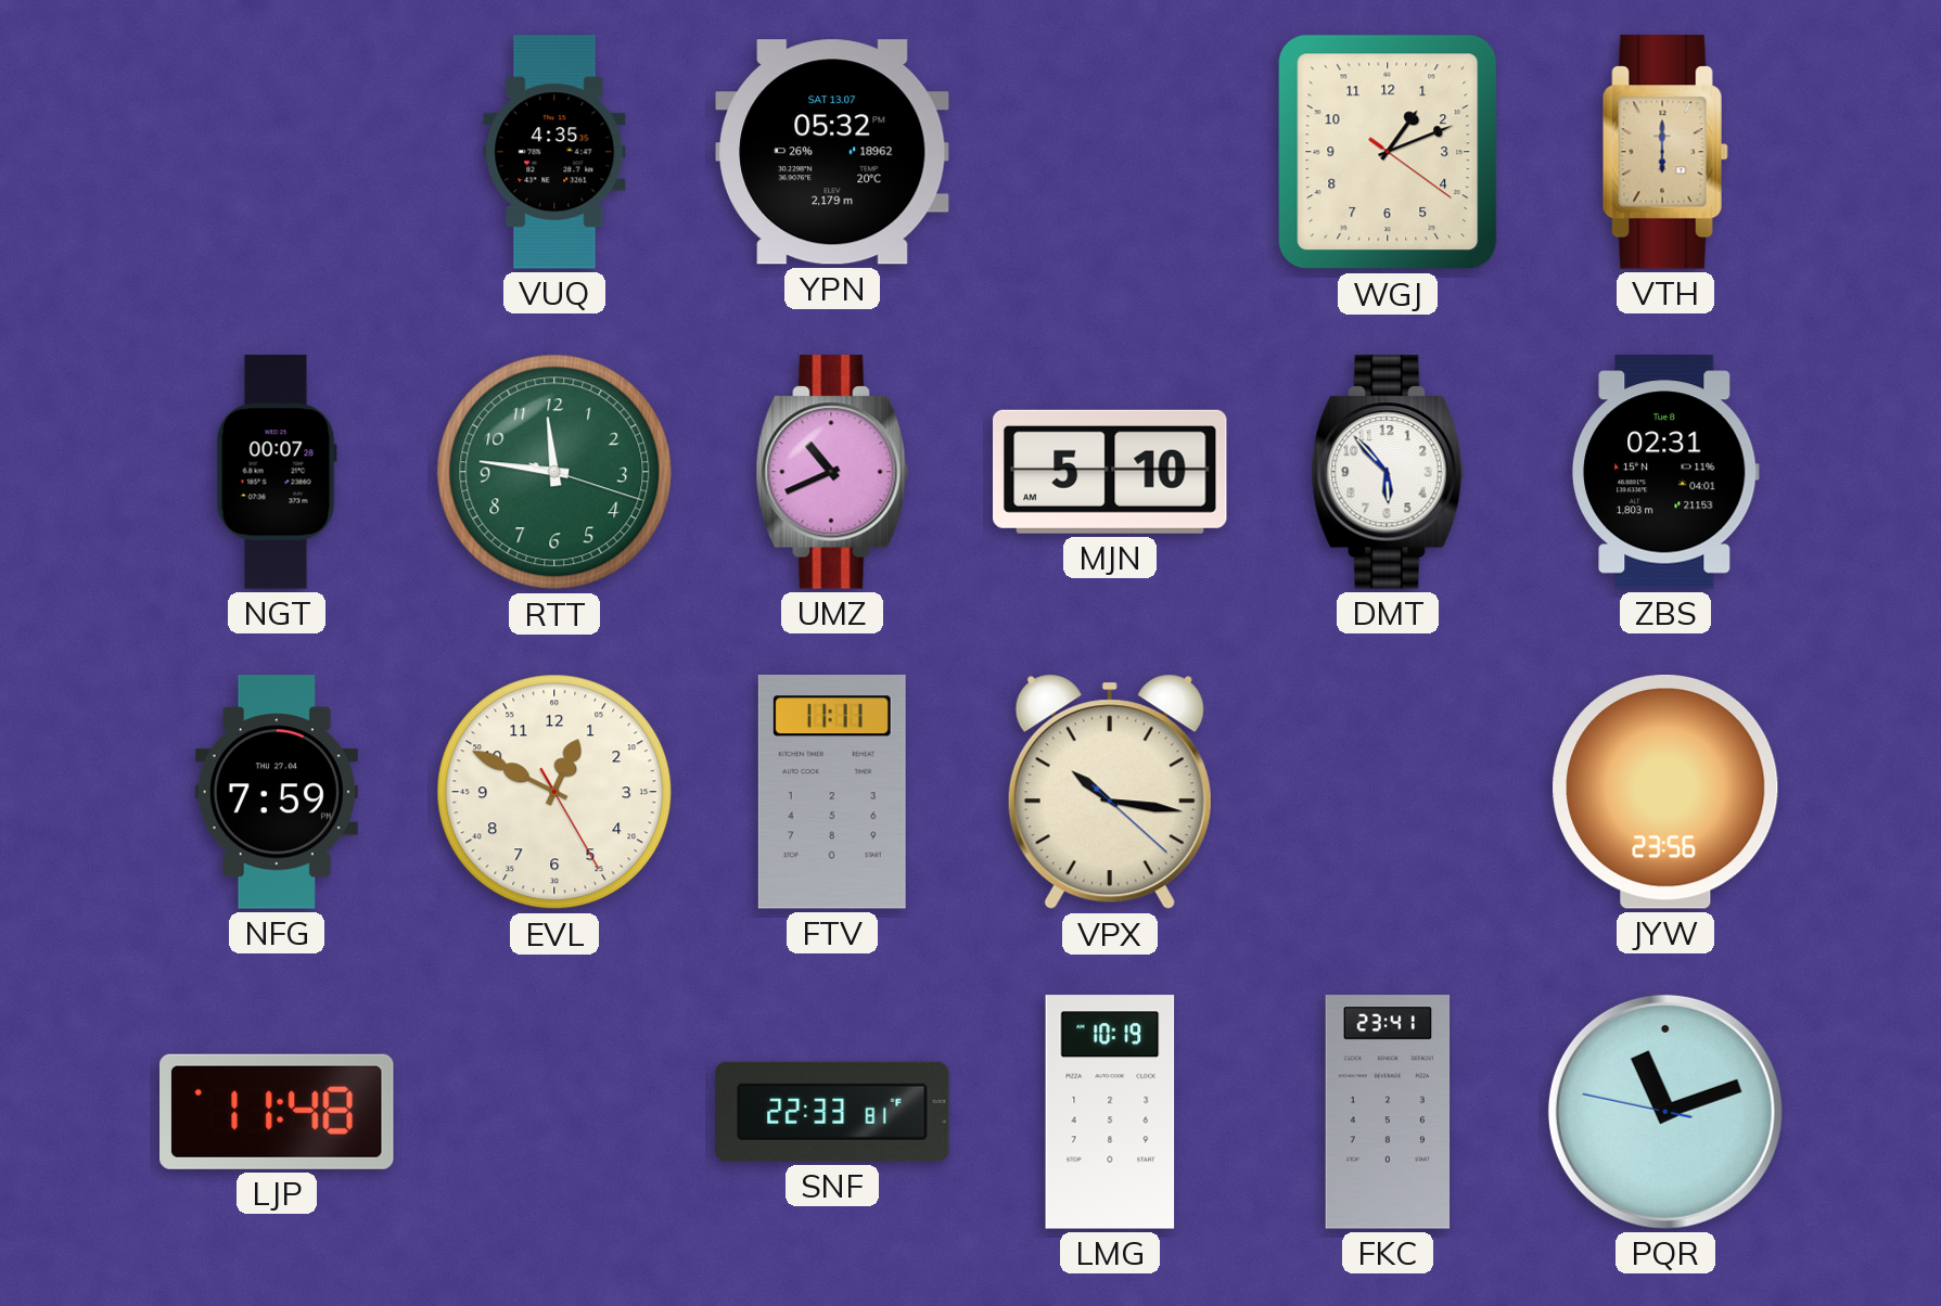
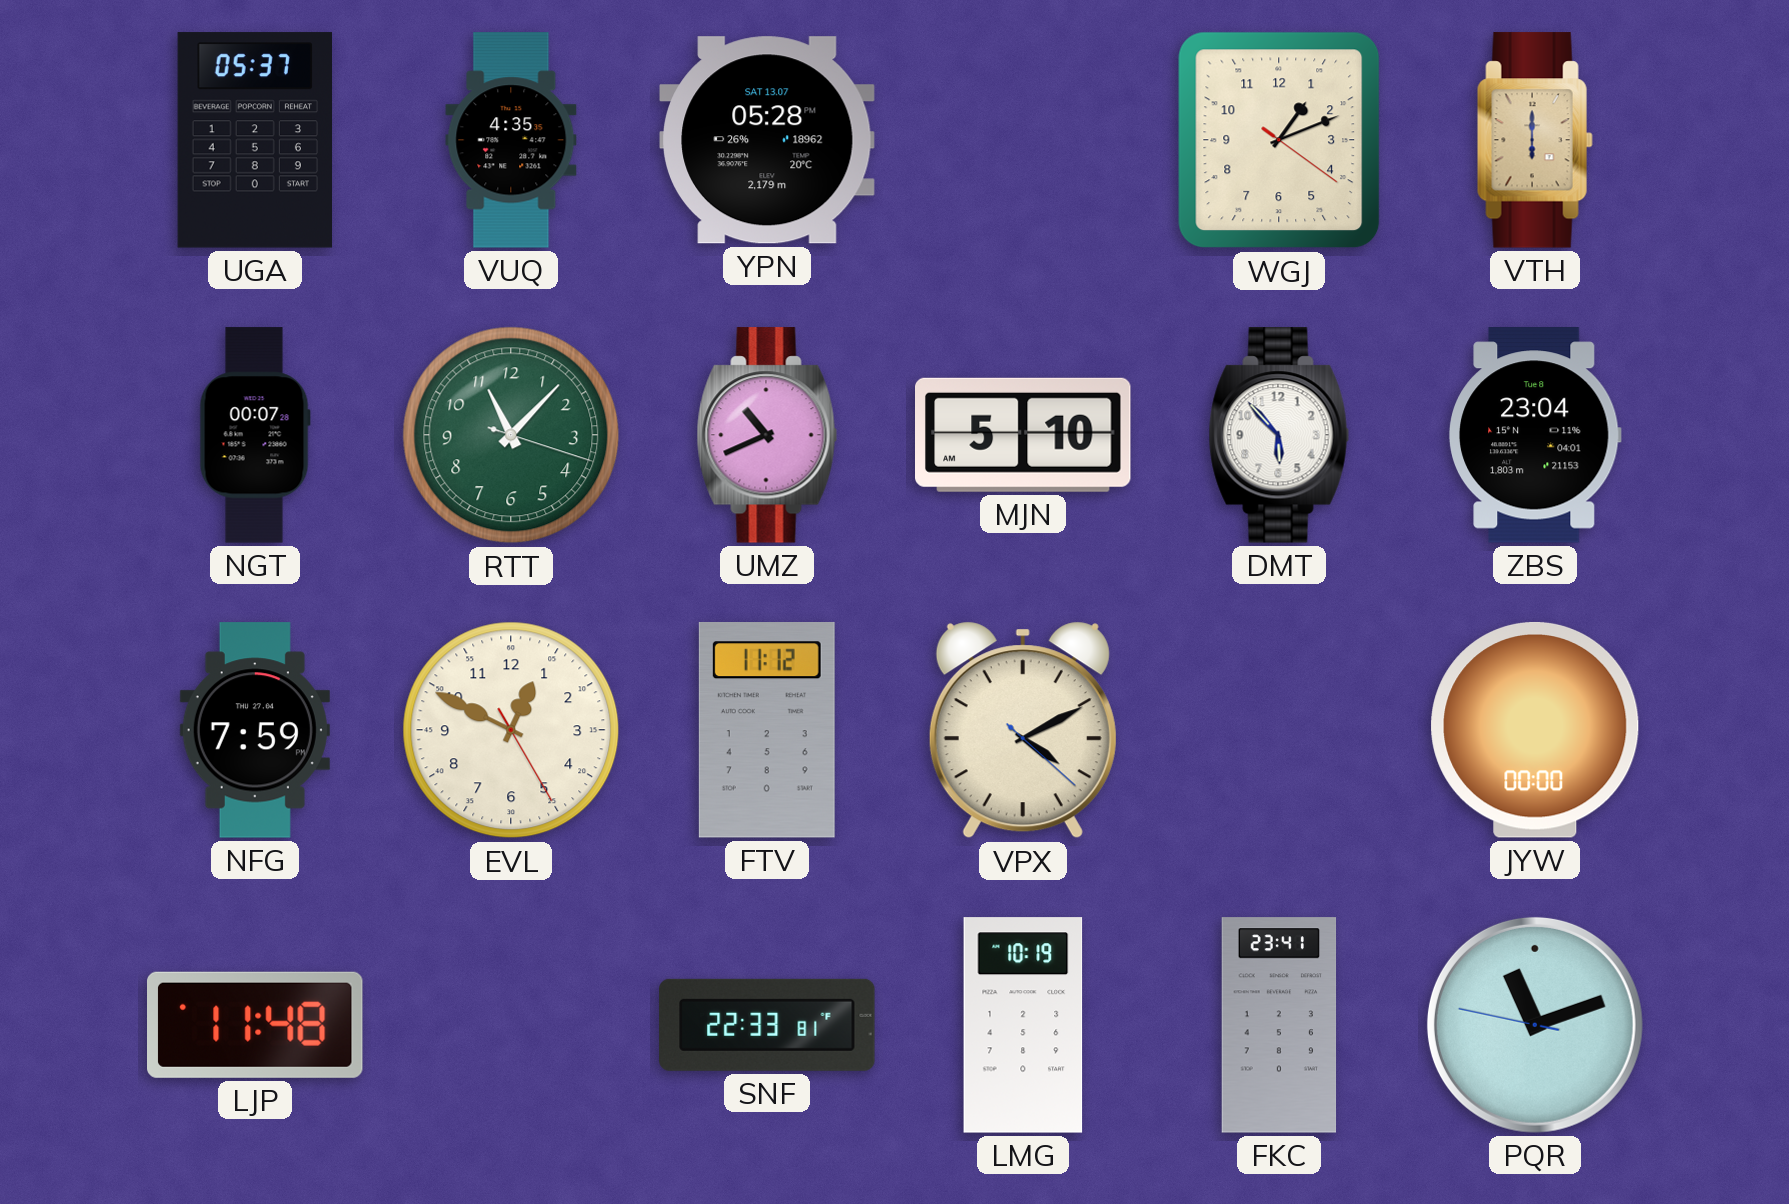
UGA: none -> 05:37
YPN: 05:32 -> 05:28
RTT: 11:46 -> 11:07
ZBS: 02:31 -> 23:04
FTV: 11:11 -> 11:12
VPX: 10:16 -> 4:10
JYW: 23:56 -> 00:00
